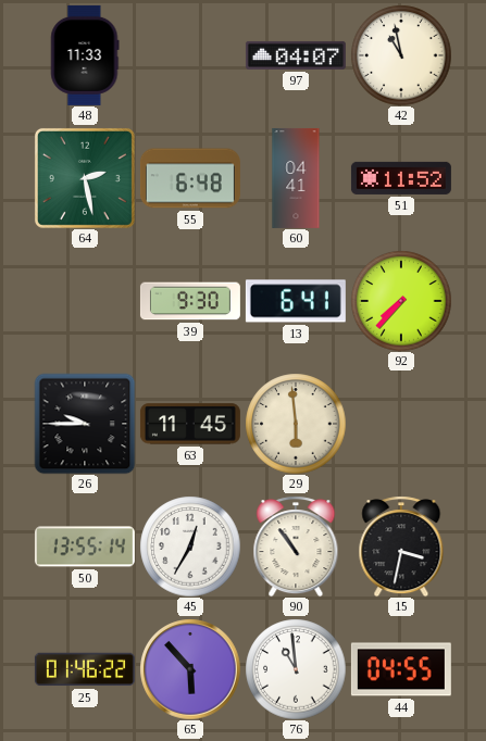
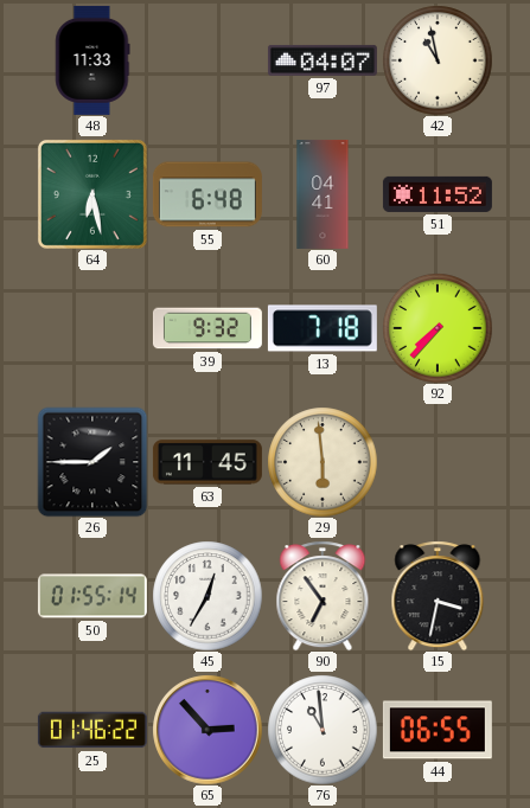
64: 2:28 -> 6:28
39: 9:30 -> 9:32
13: 6:41 -> 7:18
26: 9:45 -> 1:45
50: 13:55 -> 01:55
90: 10:54 -> 6:54
65: 5:53 -> 2:53
44: 04:55 -> 06:55
